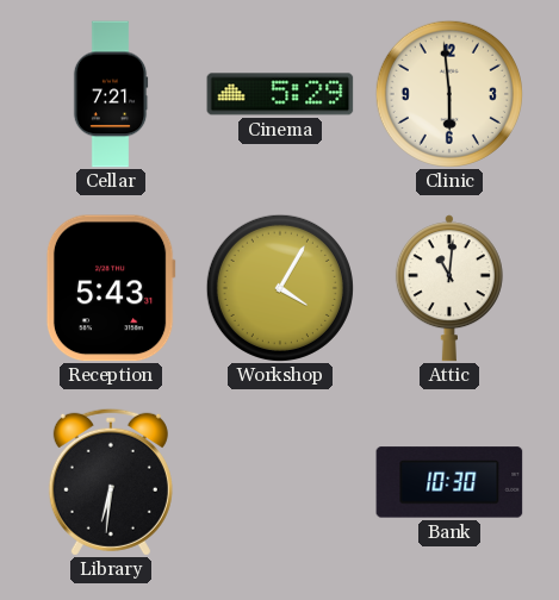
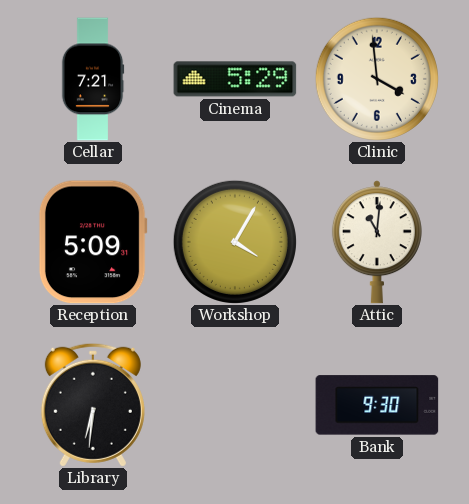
Clinic: 5:59 -> 3:59
Reception: 5:43 -> 5:09
Bank: 10:30 -> 9:30
